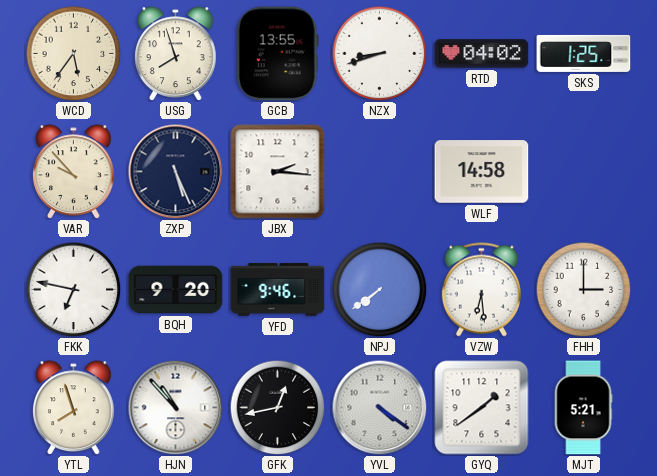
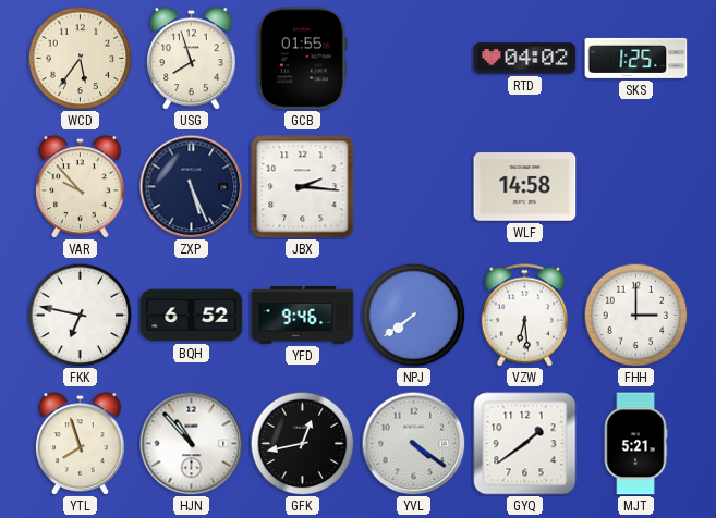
GCB: 13:55 -> 01:55
NZX: 8:42 -> none
BQH: 9:20 -> 6:52
